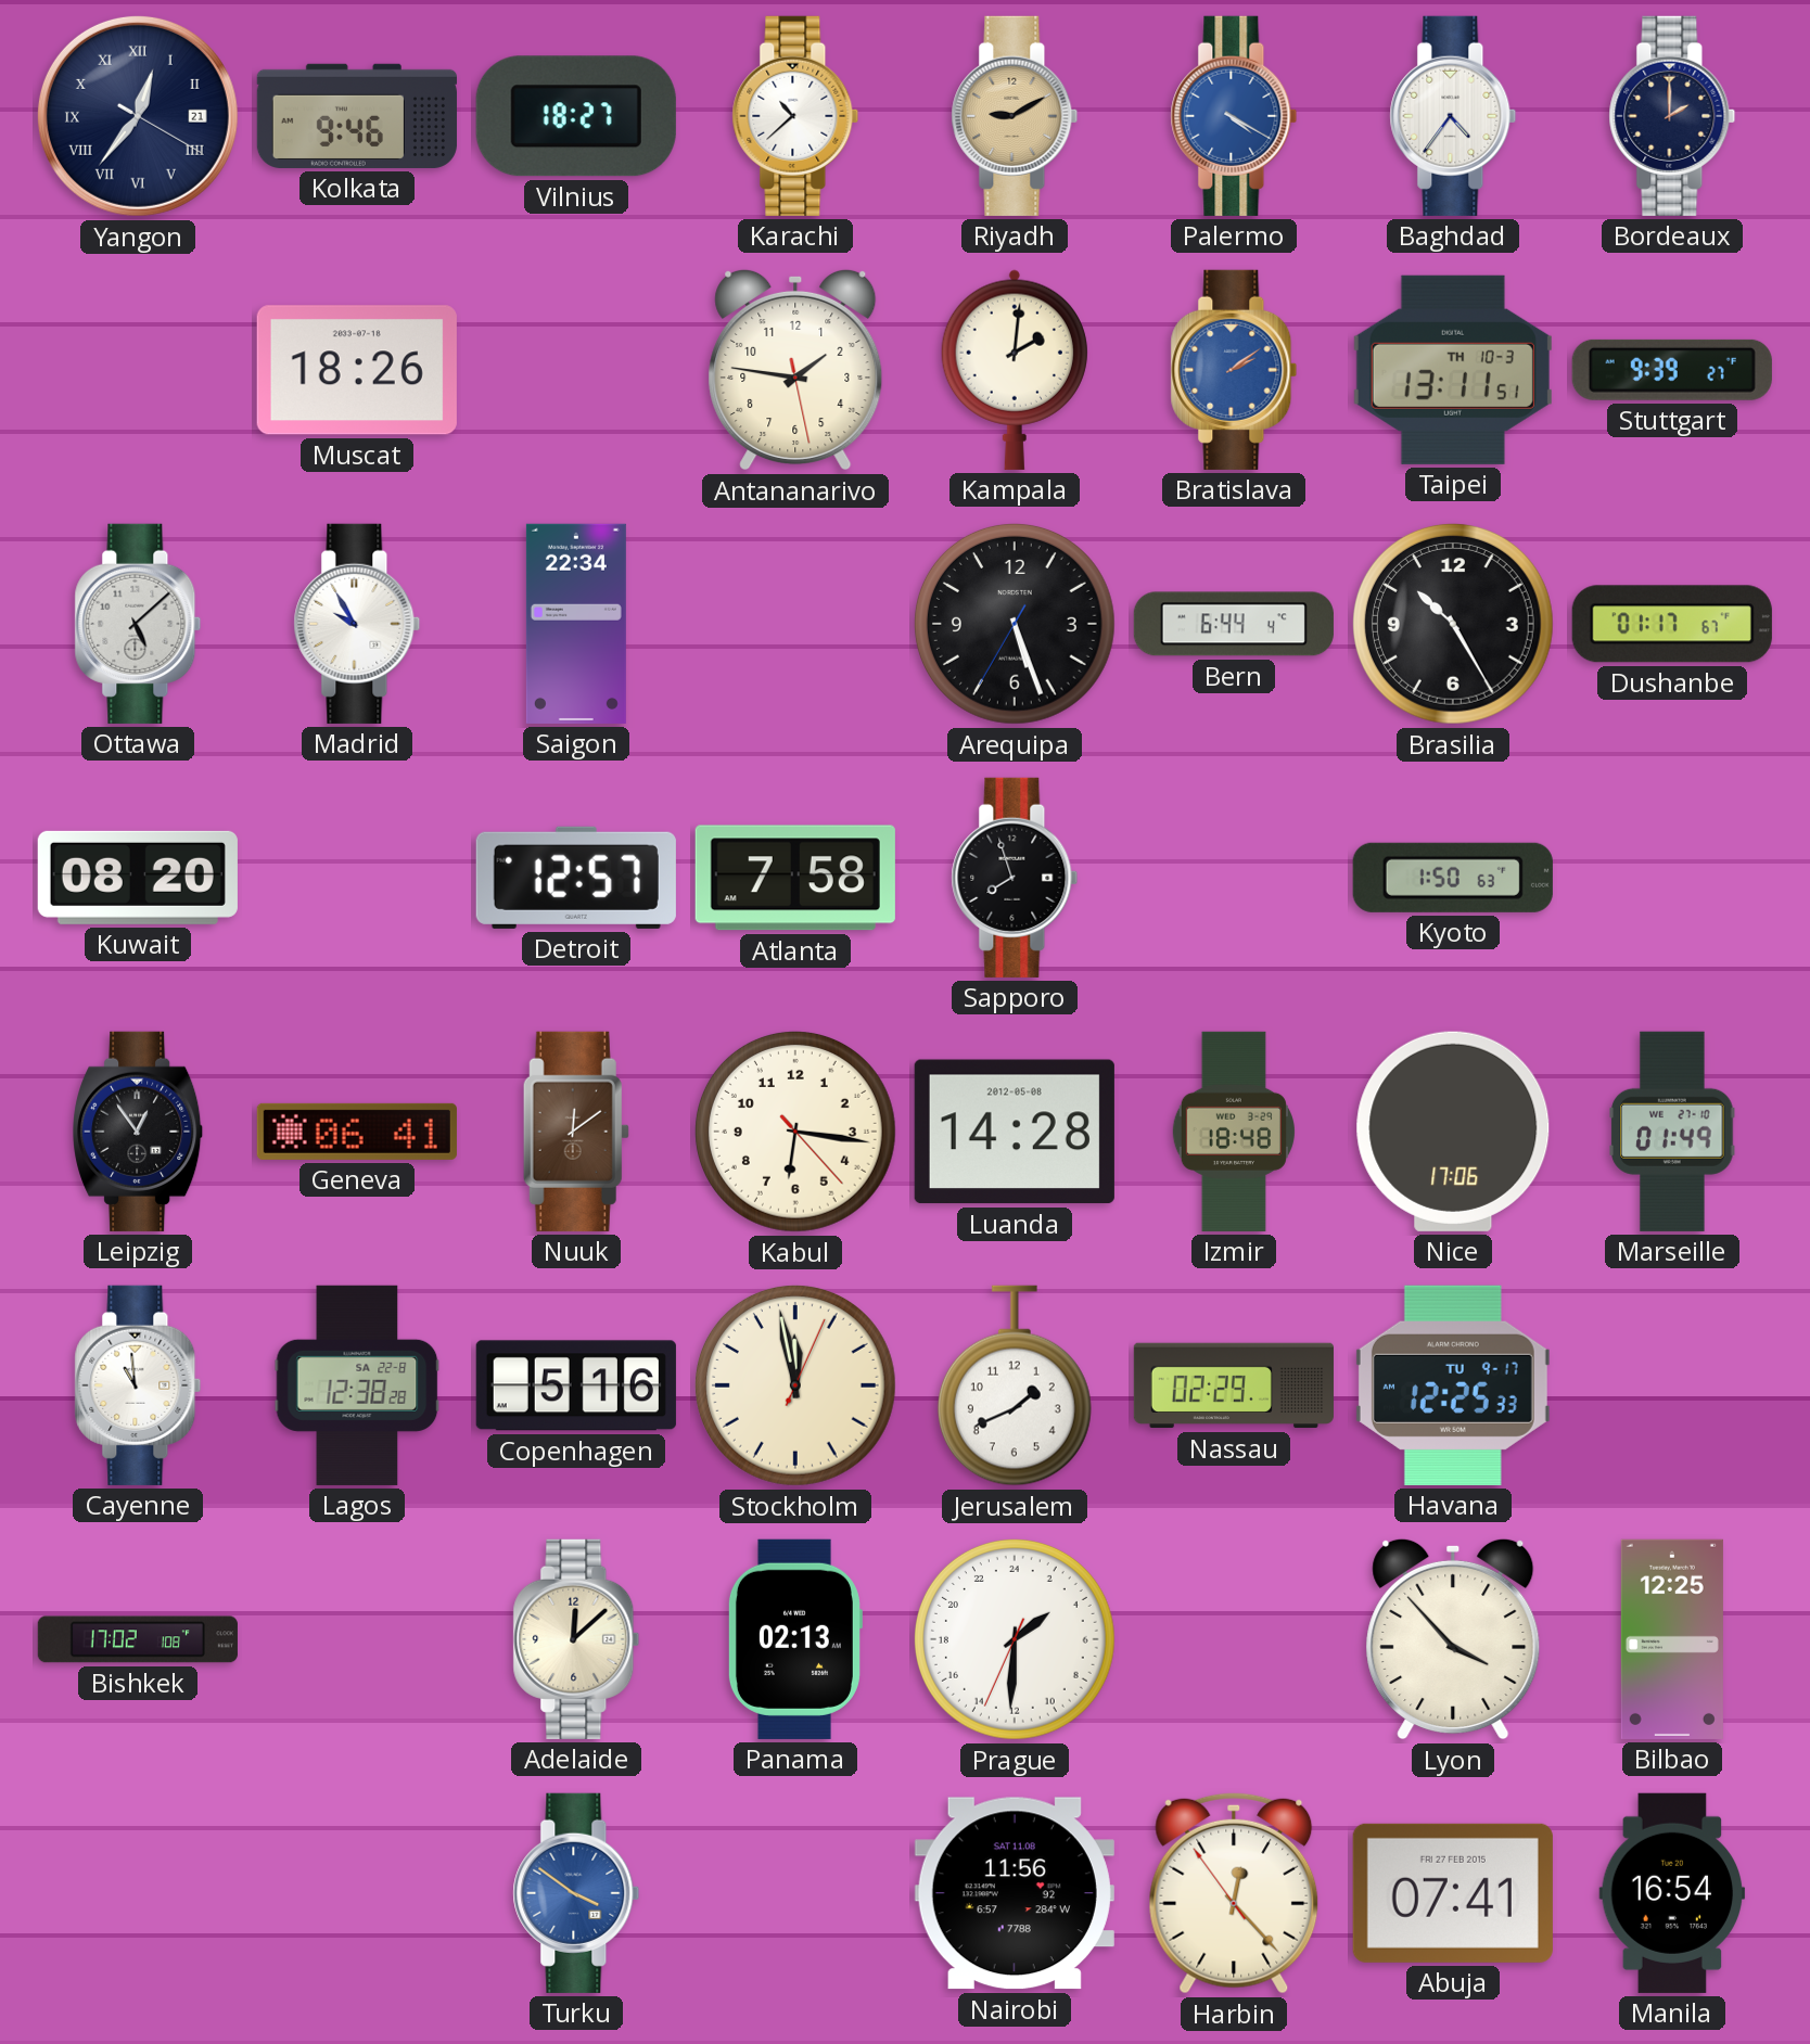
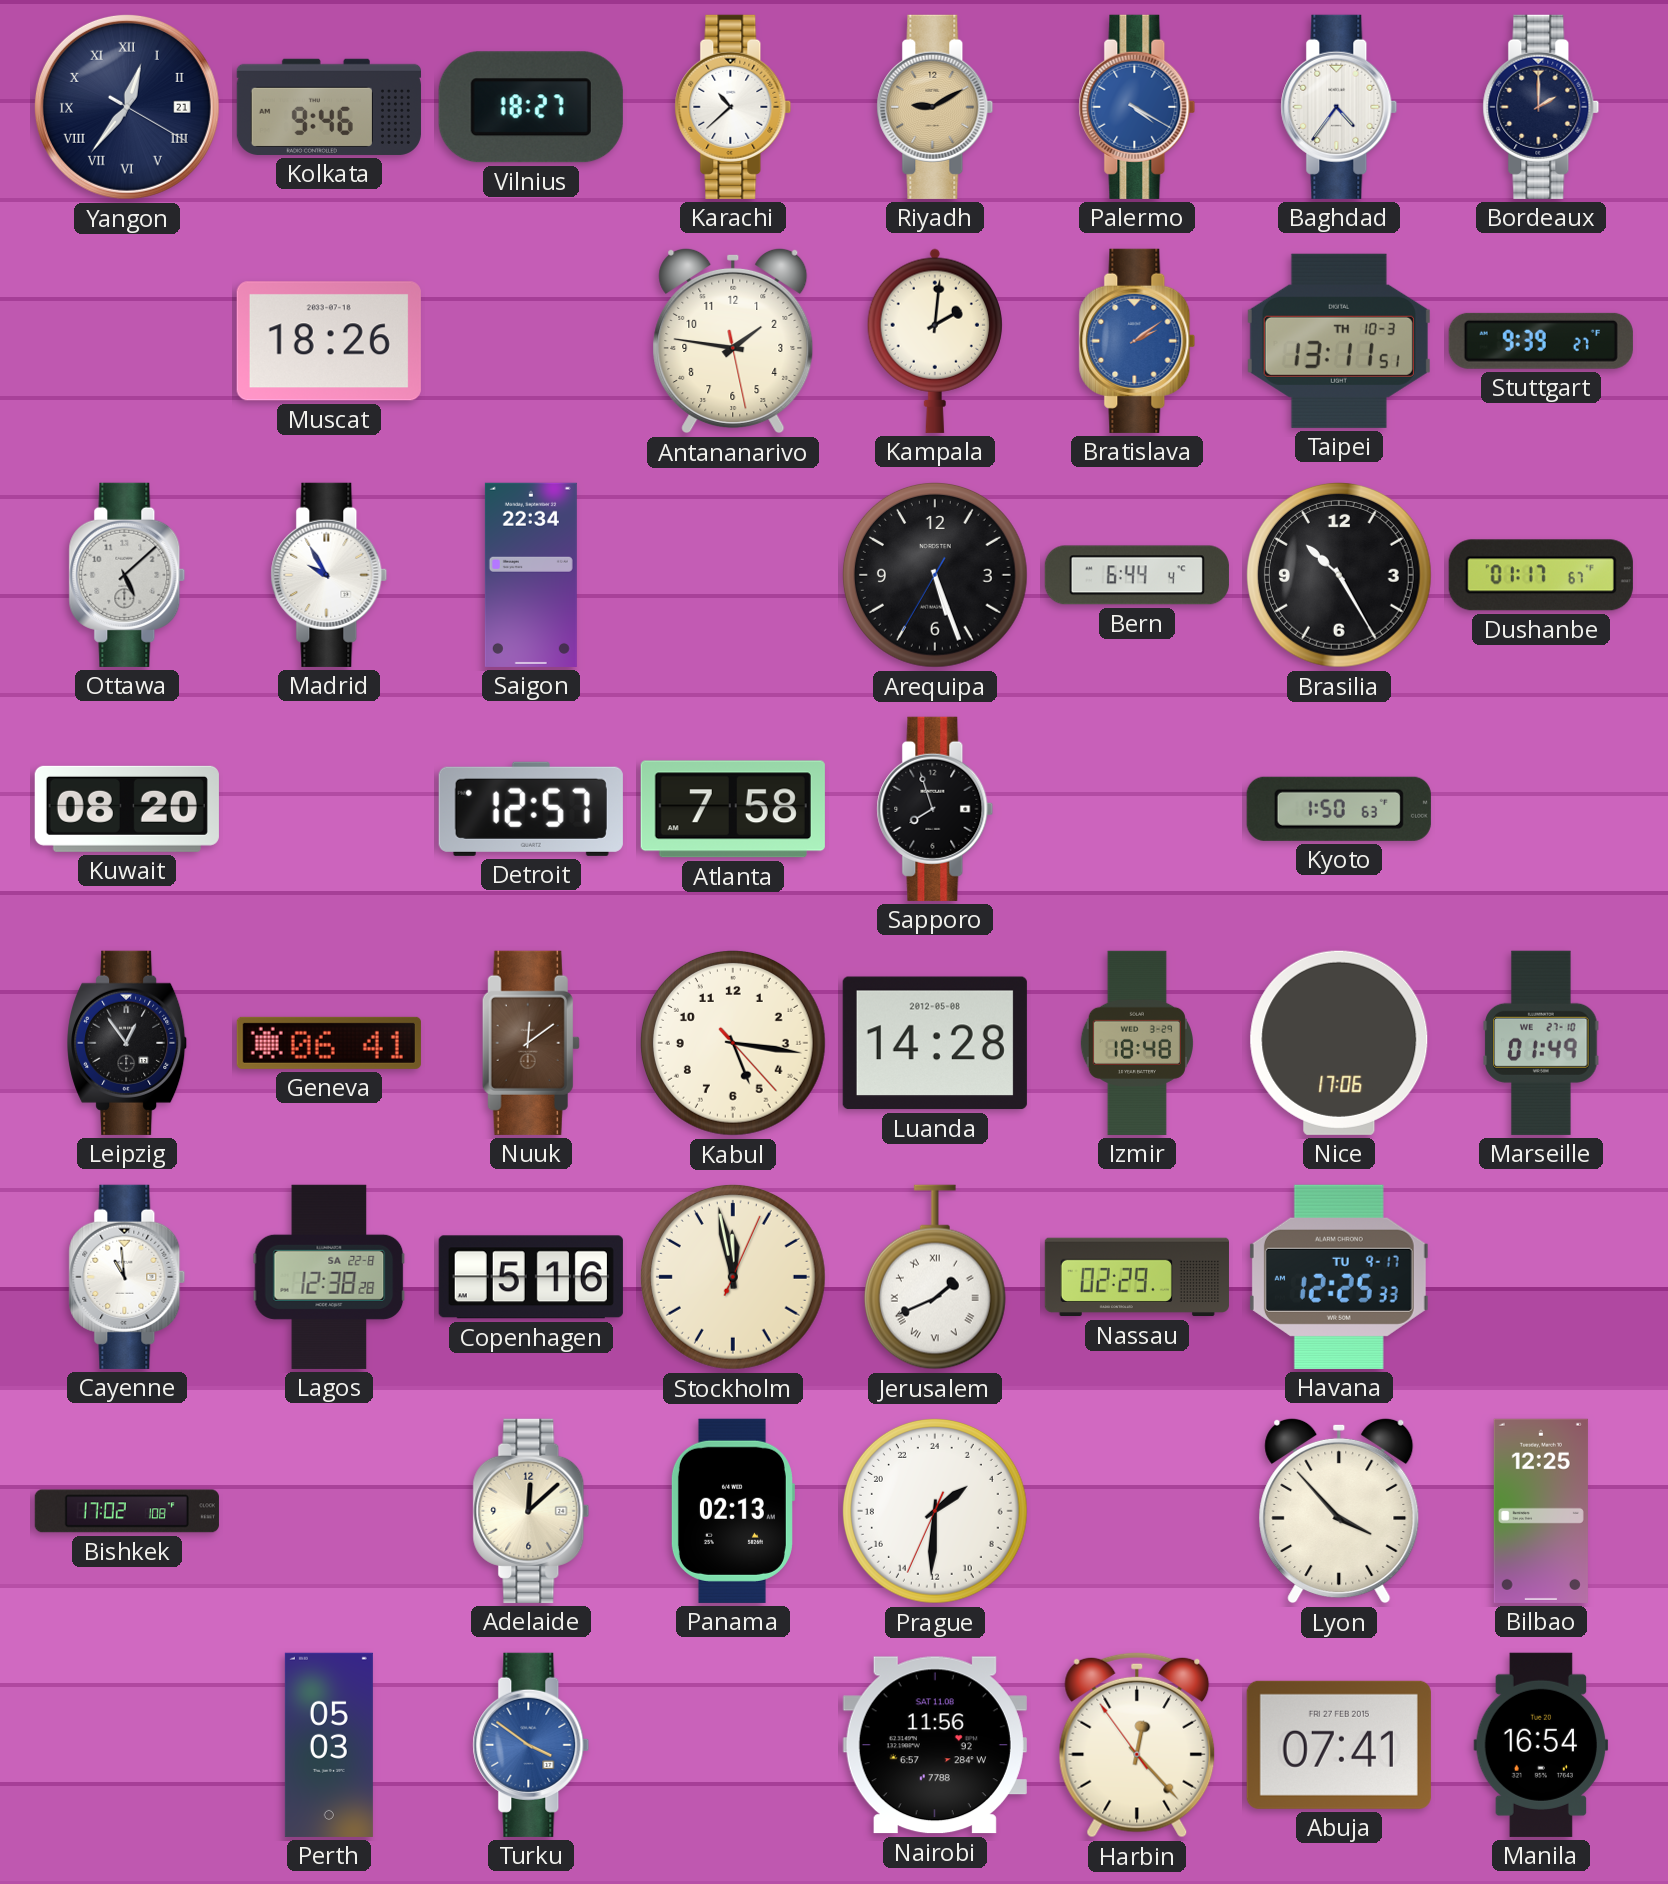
Kabul: 6:16 -> 5:16
Jerusalem numerals: Arabic -> Roman
Perth: none -> 05:03
